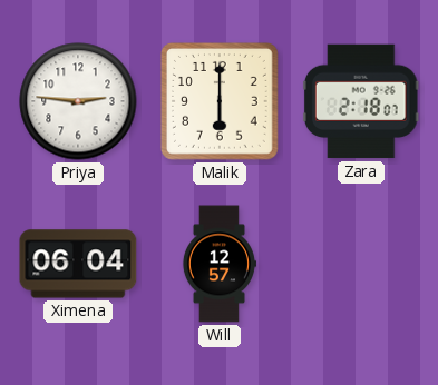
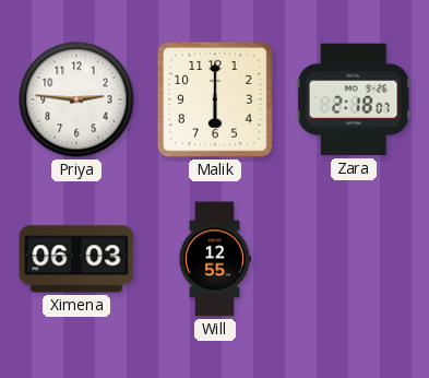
Ximena: 06:04 -> 06:03
Will: 12:57 -> 12:55
